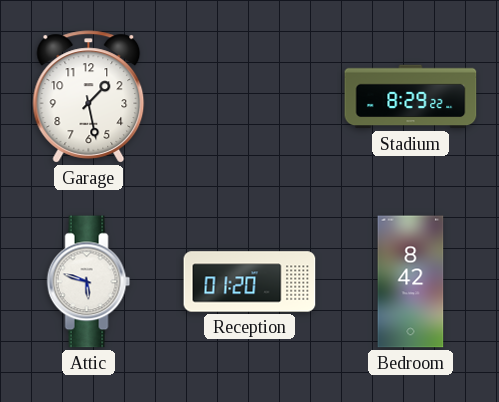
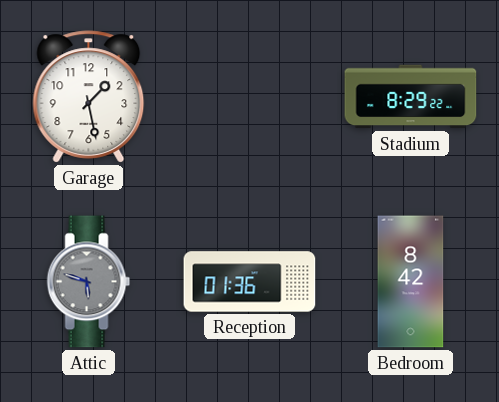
Attic dial: white -> grey
Reception: 01:20 -> 01:36
